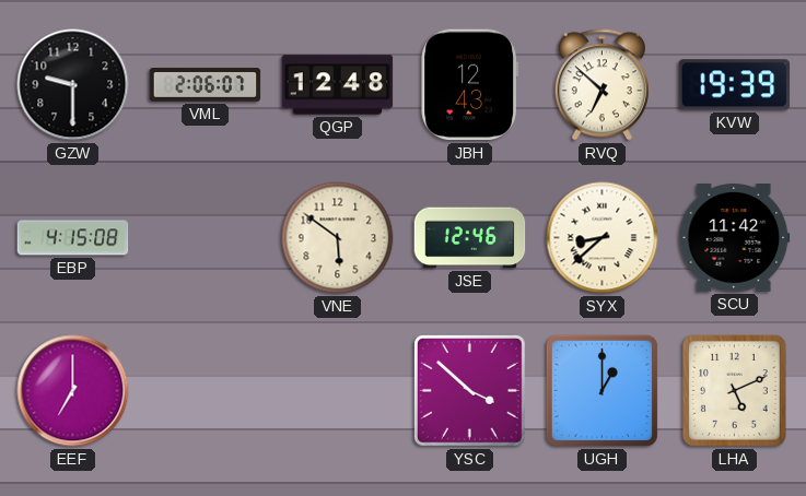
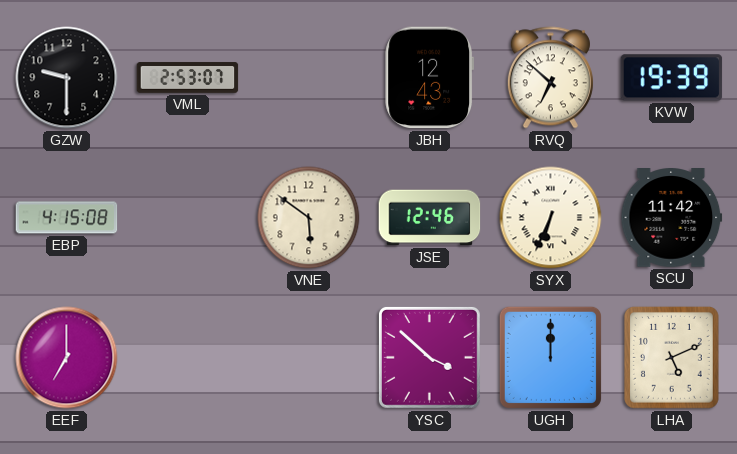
VML: 2:06 -> 2:53
QGP: 12:48 -> none
SYX: 8:38 -> 6:34
UGH: 1:00 -> 12:00
